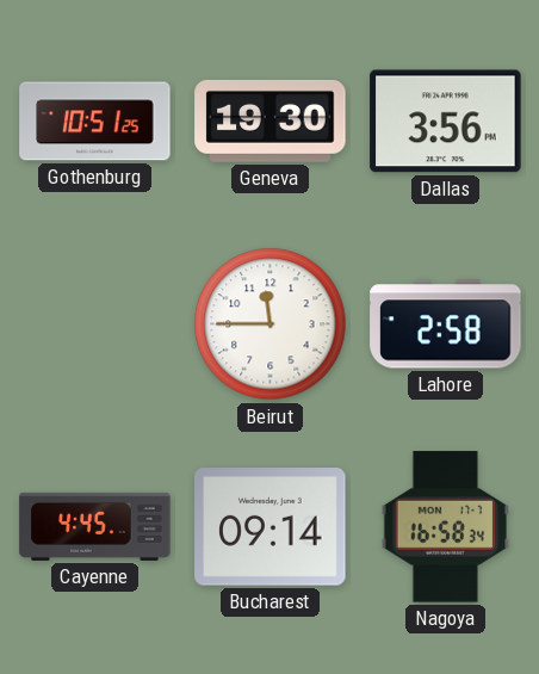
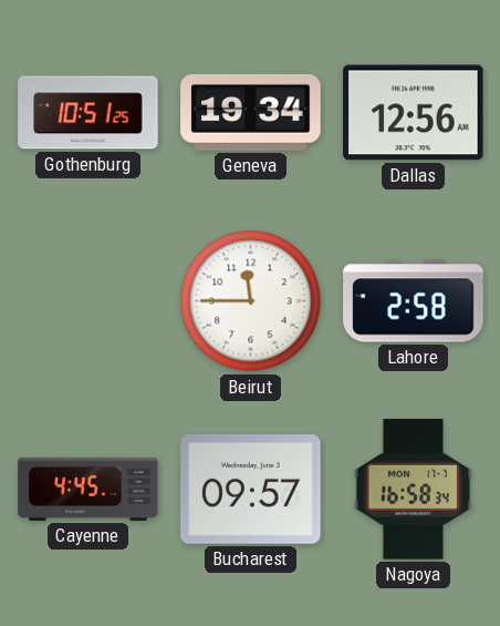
Geneva: 19:30 -> 19:34
Dallas: 3:56 -> 12:56
Bucharest: 09:14 -> 09:57
